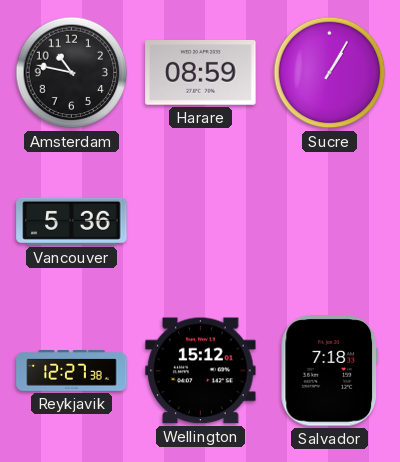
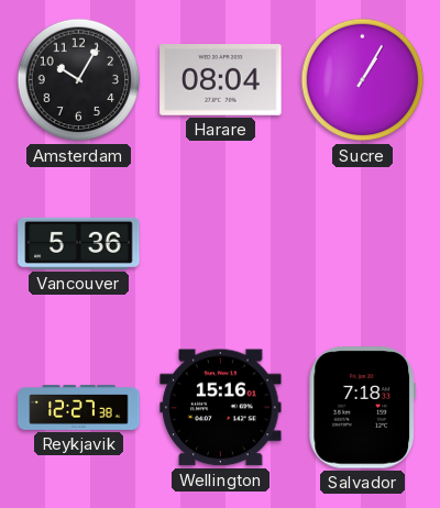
Amsterdam: 10:47 -> 10:05
Harare: 08:59 -> 08:04
Wellington: 15:12 -> 15:16
